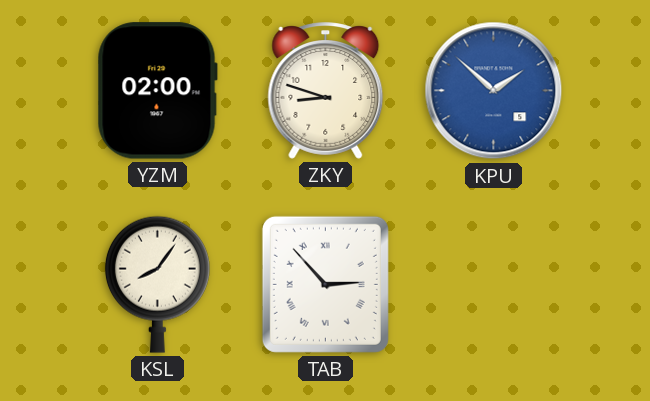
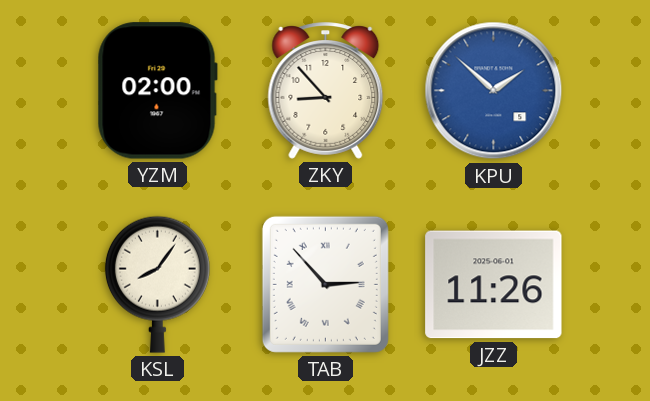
ZKY: 8:48 -> 8:53
JZZ: none -> 11:26
